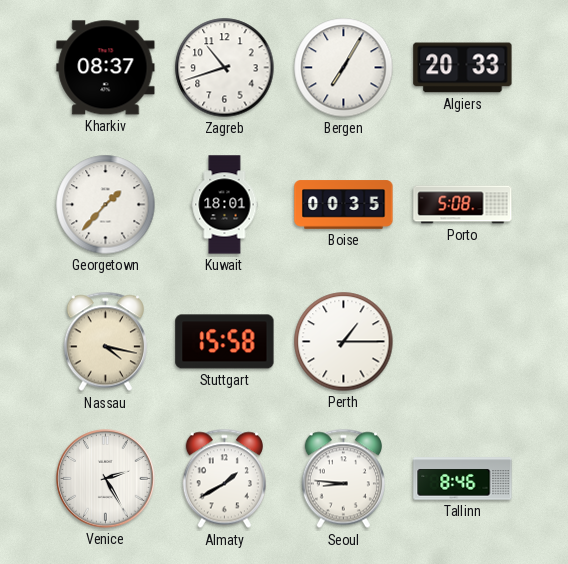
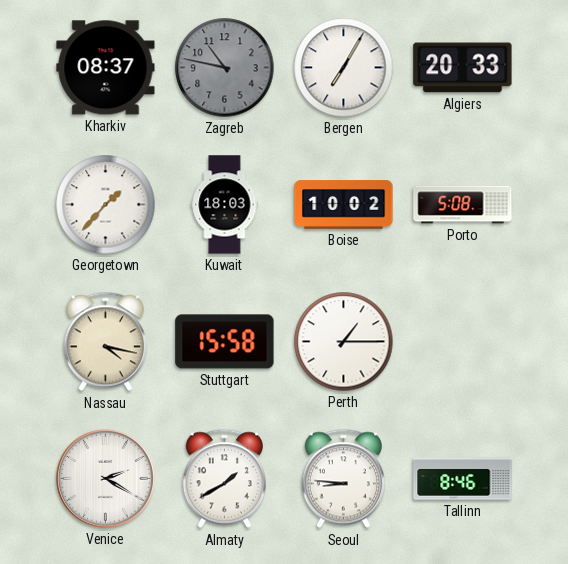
Zagreb: 10:42 -> 10:47
Zagreb dial: white -> grey
Kuwait: 18:01 -> 18:03
Boise: 00:35 -> 10:02
Venice: 2:25 -> 2:20
